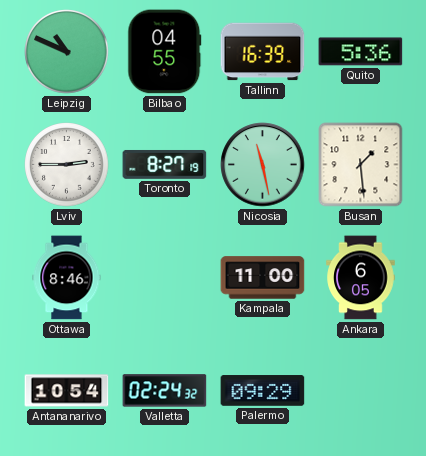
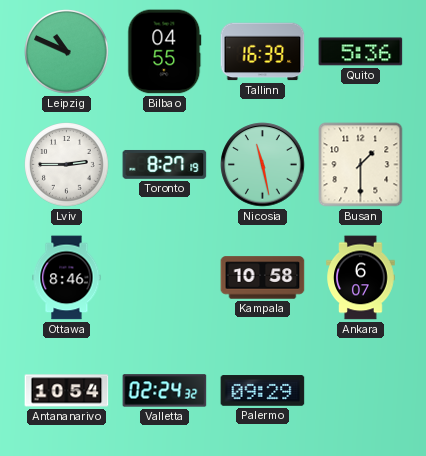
Busan: 1:29 -> 1:30
Kampala: 11:00 -> 10:58
Ankara: 6:05 -> 6:07
